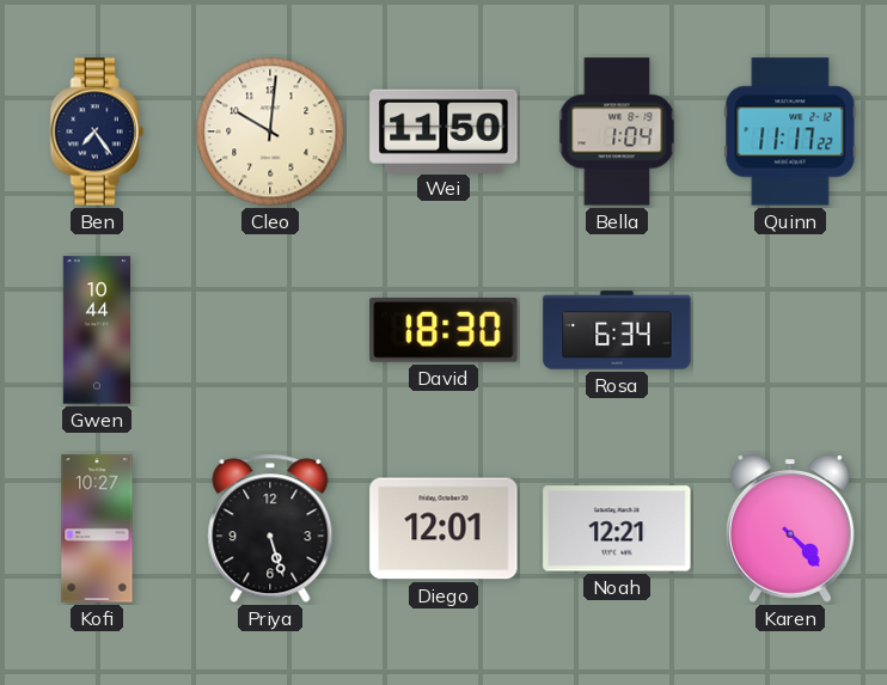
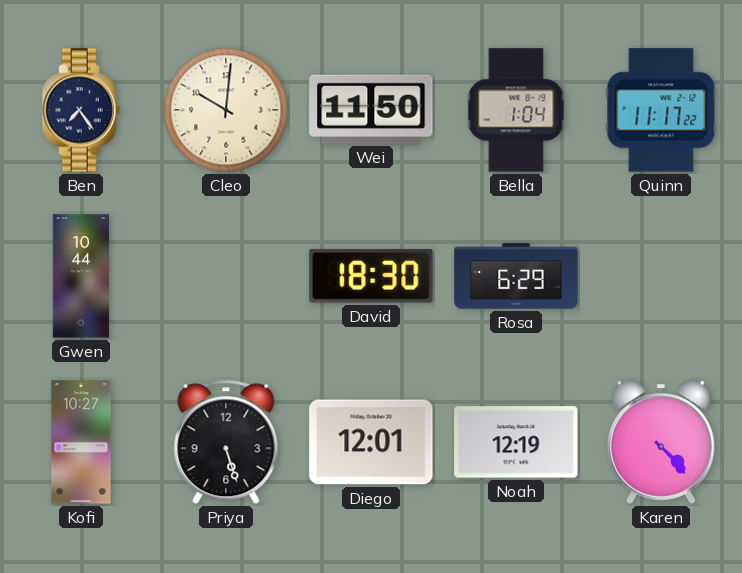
Rosa: 6:34 -> 6:29
Noah: 12:21 -> 12:19
